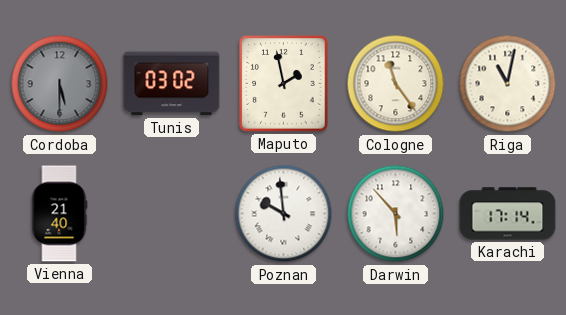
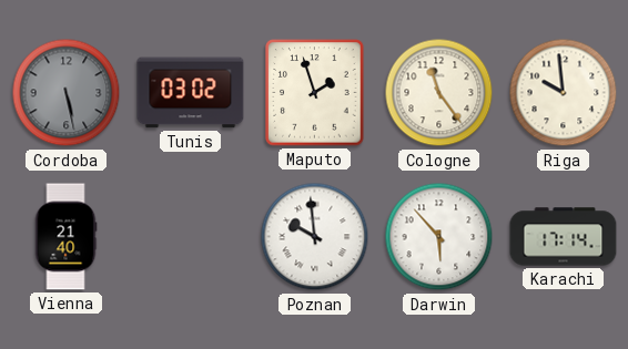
Cordoba: 5:30 -> 5:28
Maputo: 1:58 -> 1:57
Riga: 11:02 -> 9:59
